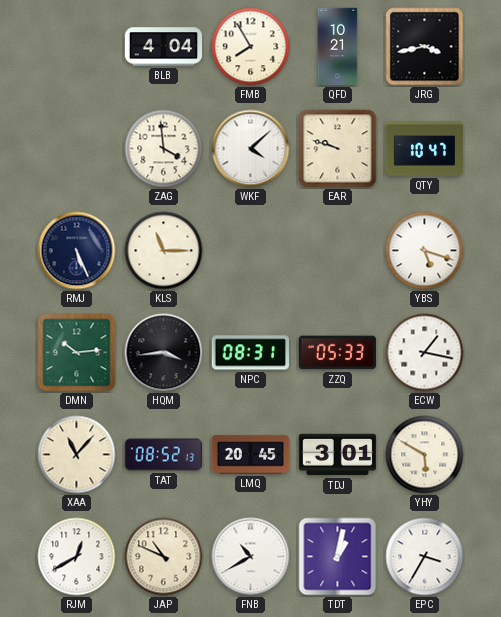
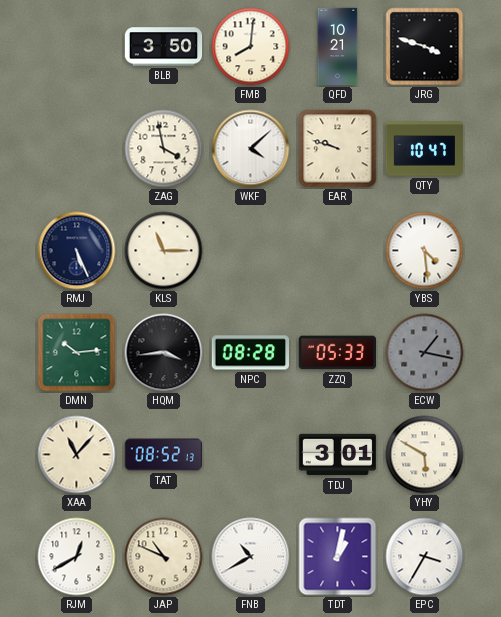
BLB: 4:04 -> 3:50
FMB: 7:55 -> 8:01
JRG: 3:43 -> 3:48
ZAG: 3:59 -> 3:58
YBS: 5:18 -> 4:29
NPC: 08:31 -> 08:28
ECW dial: white -> grey
LMQ: 20:45 -> none
